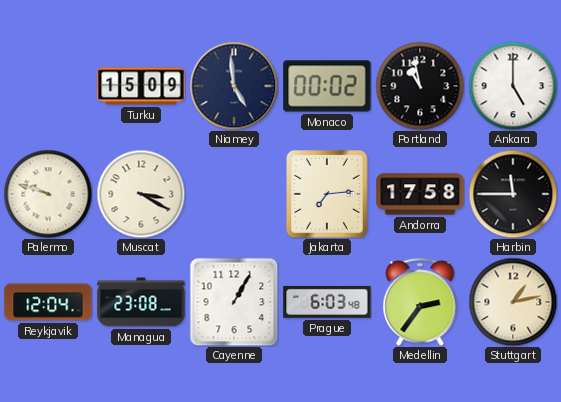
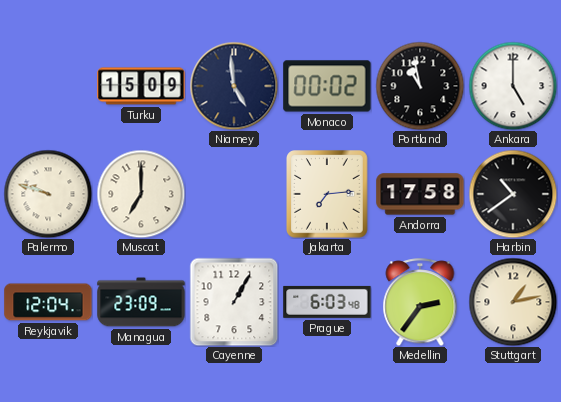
Muscat: 3:20 -> 7:00
Harbin: 11:45 -> 10:39
Managua: 23:08 -> 23:09
